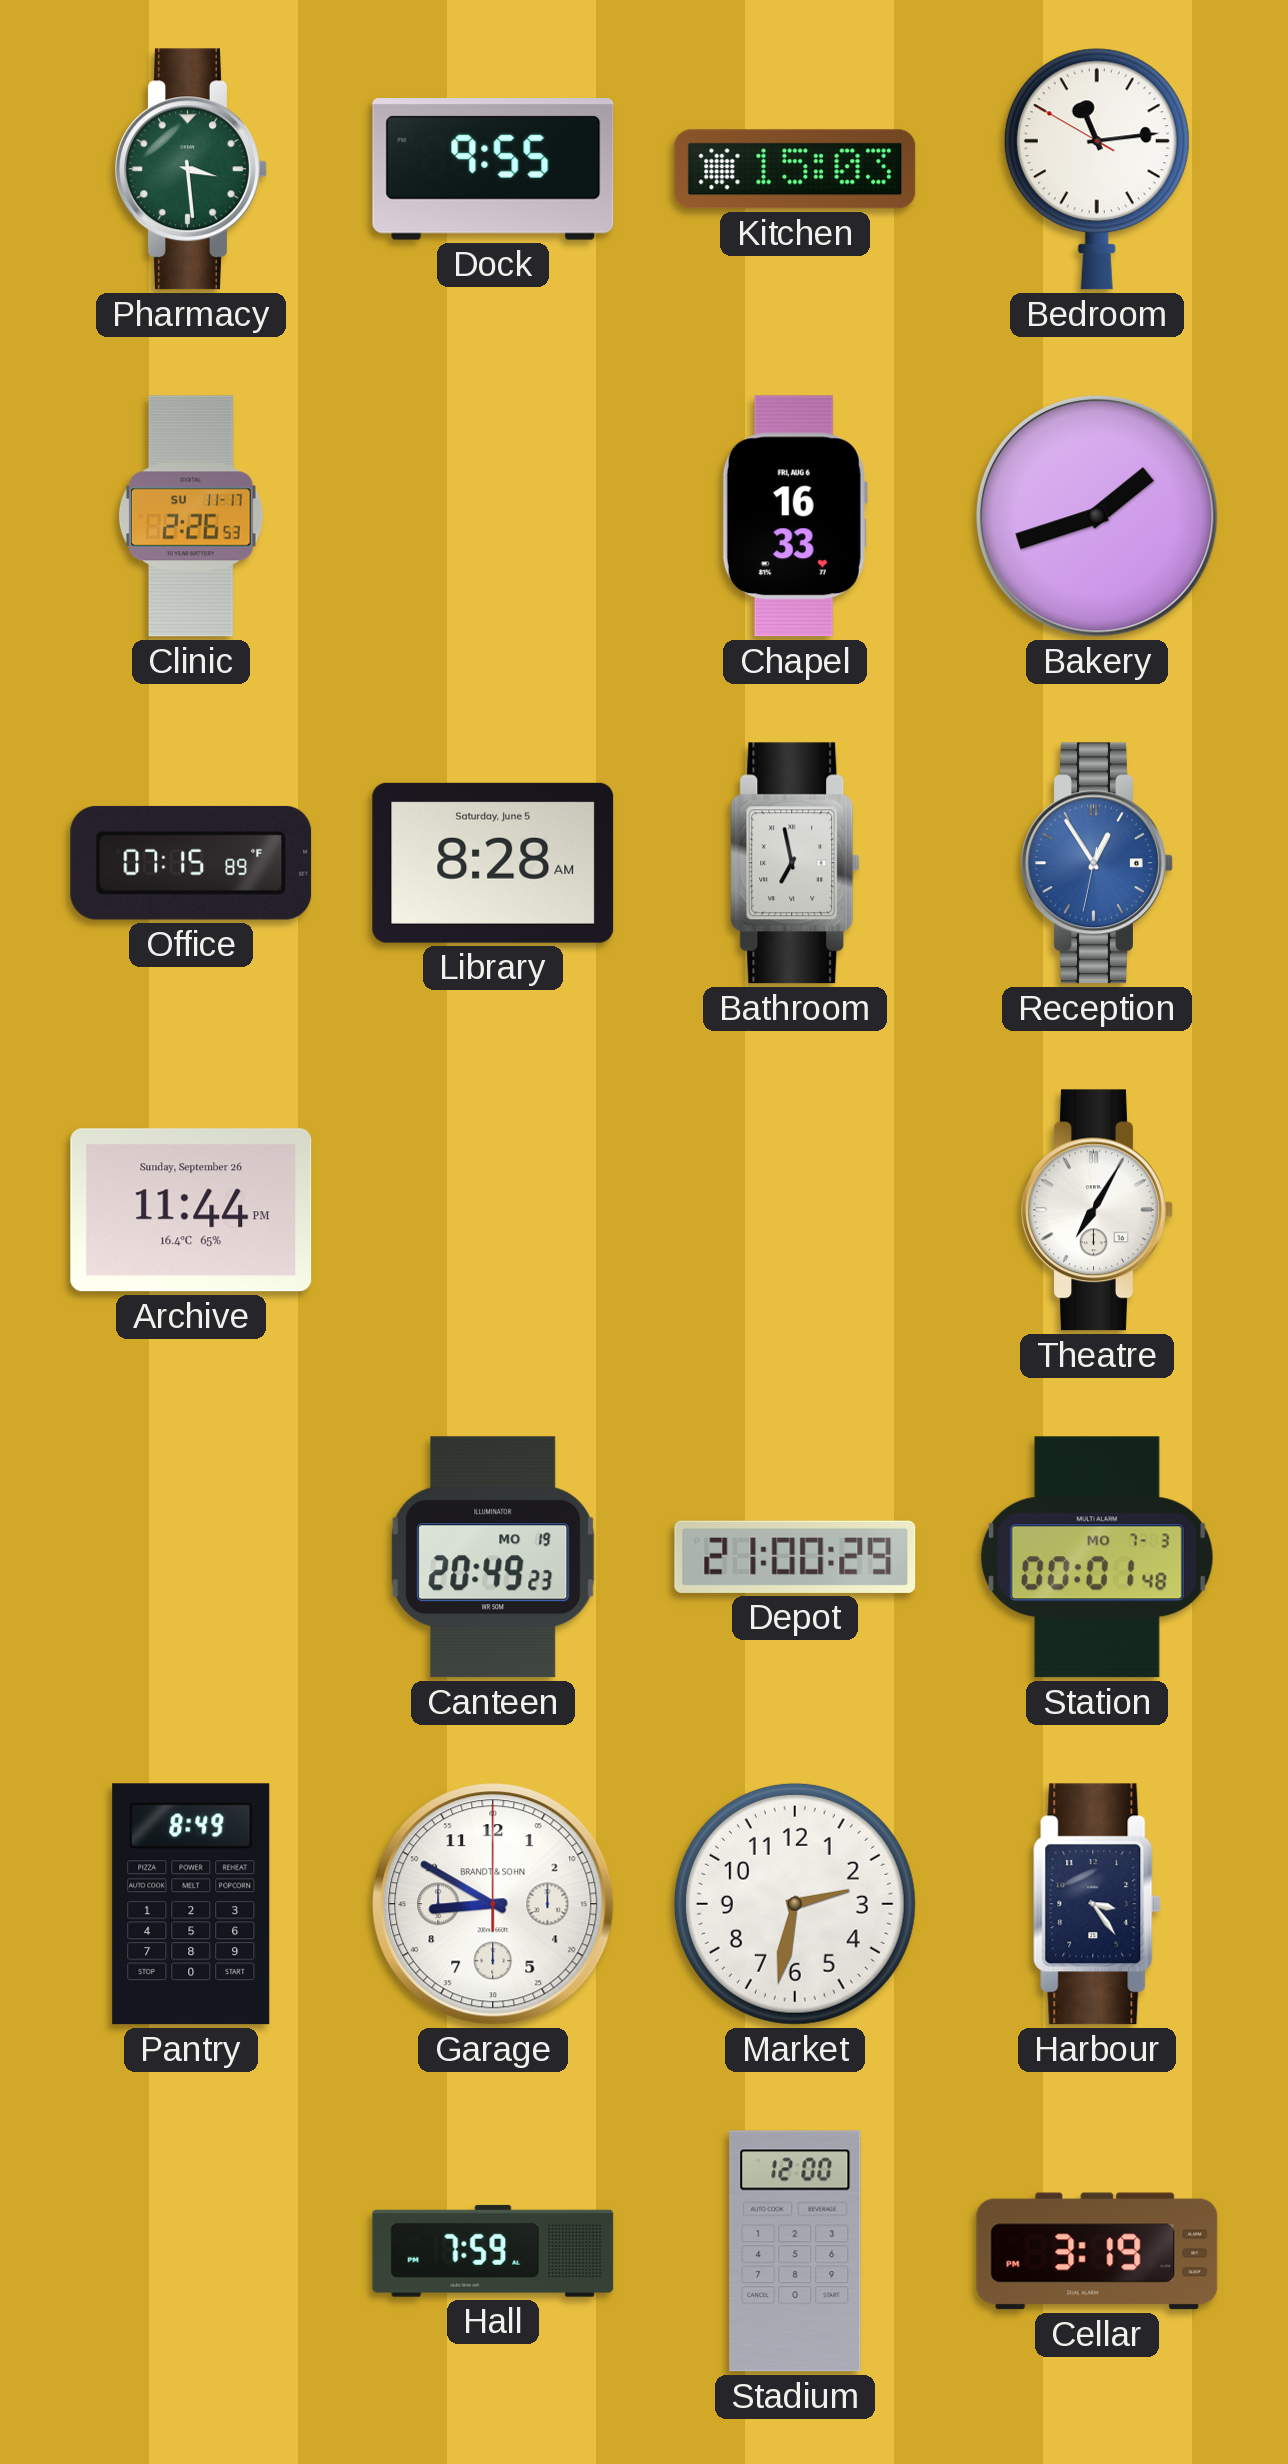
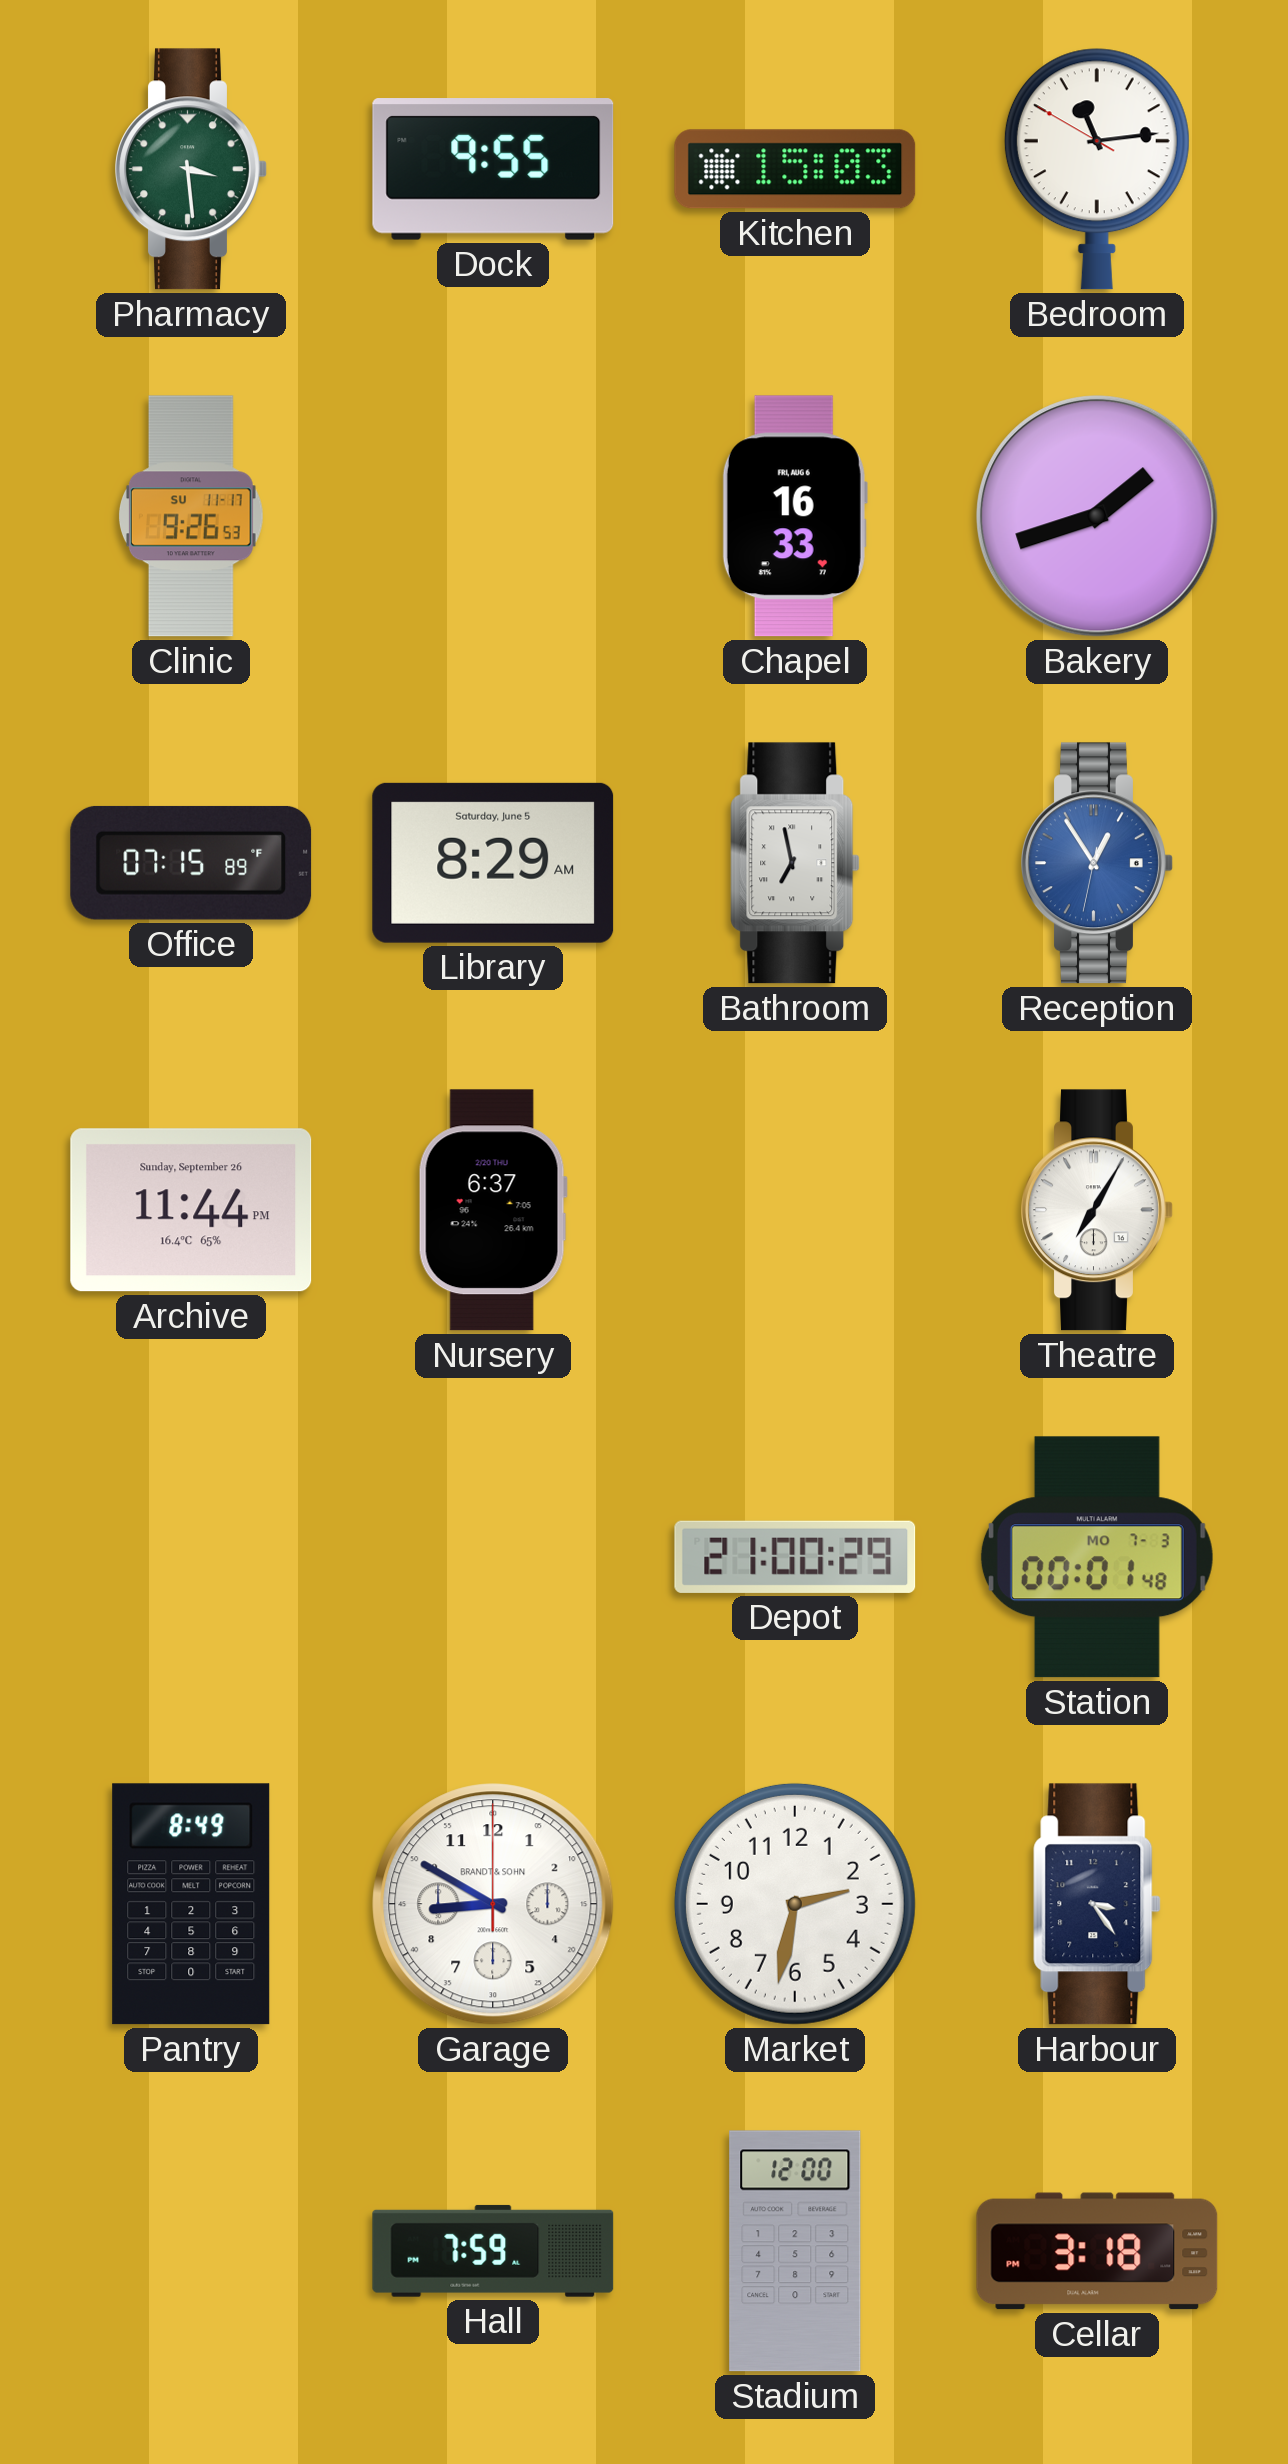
Clinic: 2:26 -> 9:26
Library: 8:28 -> 8:29
Nursery: none -> 6:37
Canteen: 20:49 -> none
Cellar: 3:19 -> 3:18
